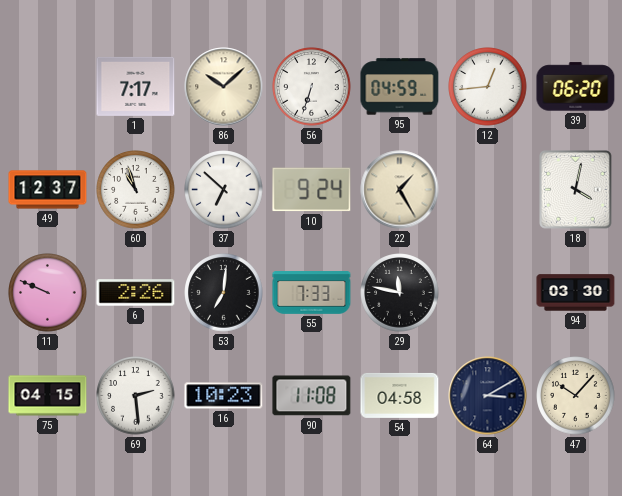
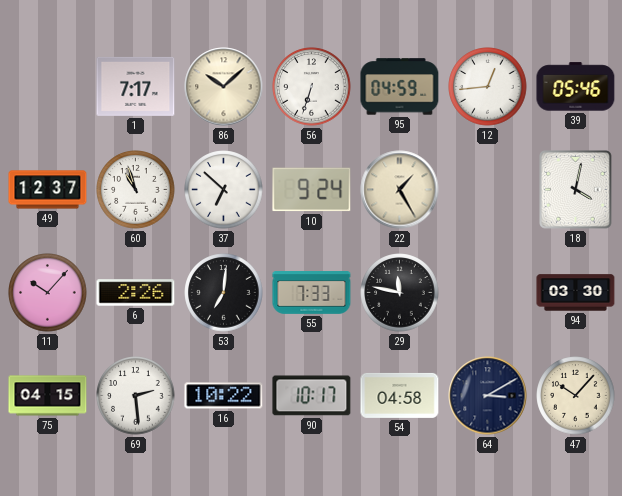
39: 06:20 -> 05:46
11: 9:49 -> 10:07
16: 10:23 -> 10:22
90: 11:08 -> 10:17
